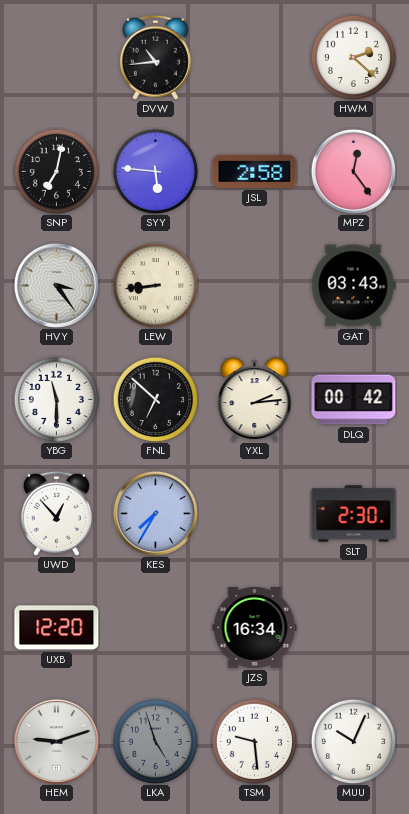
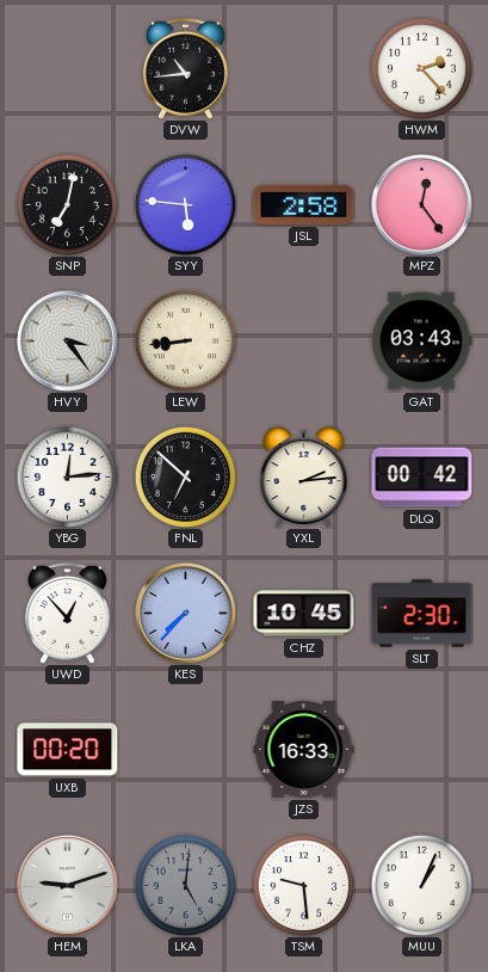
HWM: 2:22 -> 2:23
YBG: 11:30 -> 12:14
KES: 7:35 -> 7:37
CHZ: none -> 10:45
UXB: 12:20 -> 00:20
JZS: 16:34 -> 16:33
LKA: 4:57 -> 5:01
MUU: 10:04 -> 1:04
